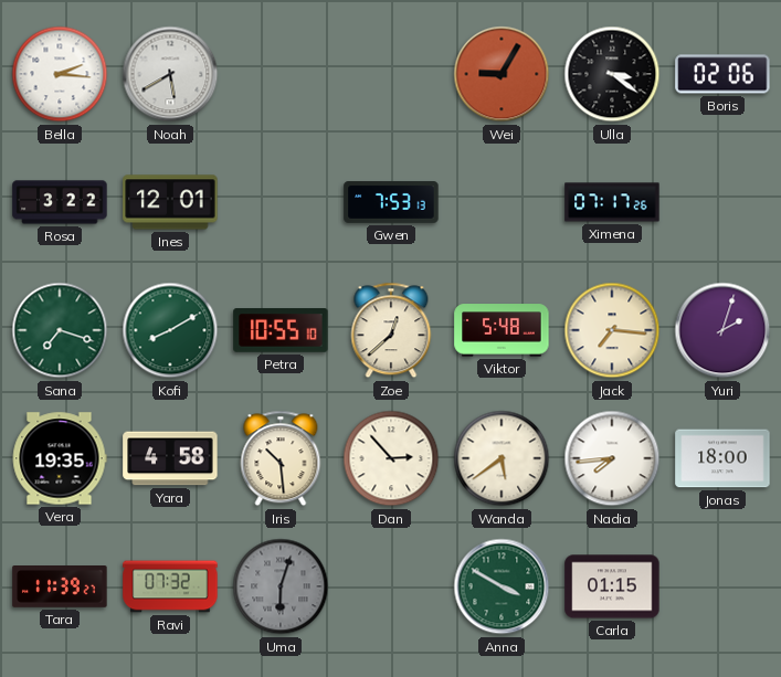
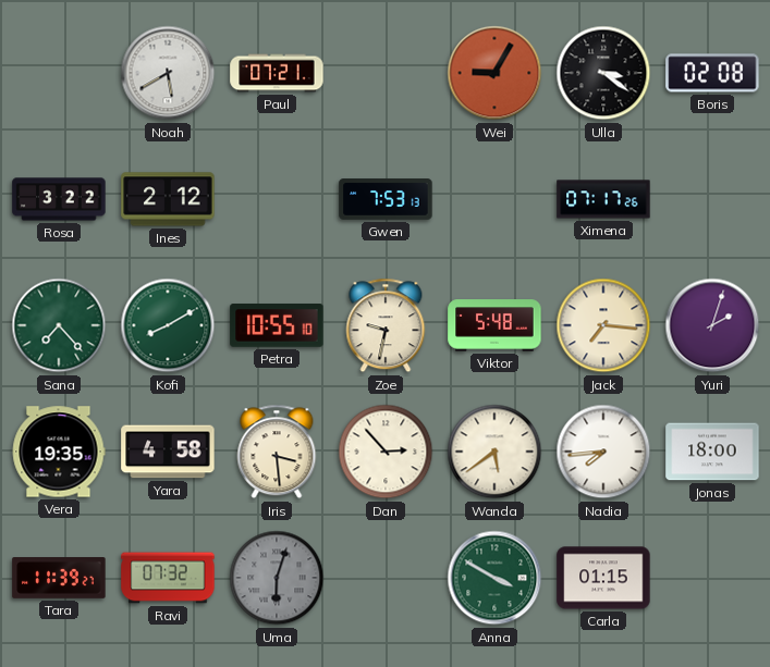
Bella: 2:16 -> none
Paul: none -> 07:21
Boris: 02:06 -> 02:08
Ines: 12:01 -> 2:12
Sana: 7:18 -> 7:23
Zoe: 12:38 -> 9:32
Iris: 10:29 -> 3:29
